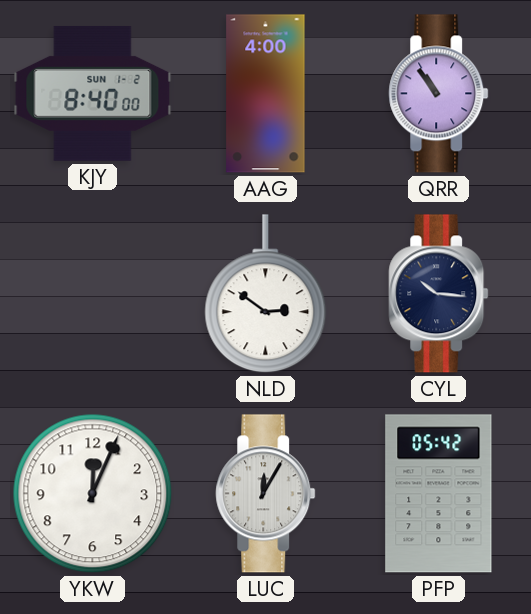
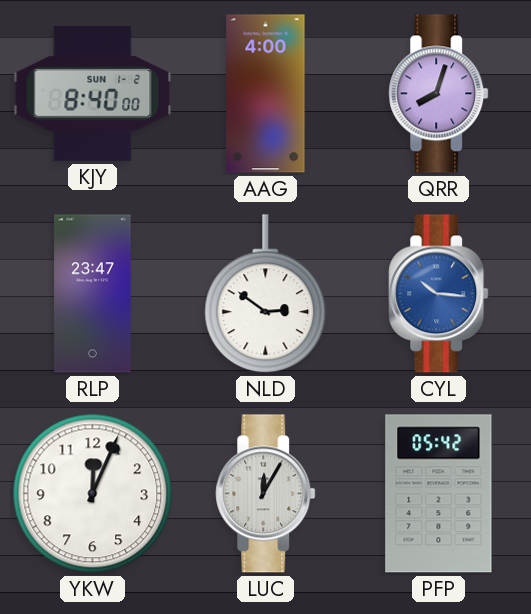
QRR: 10:54 -> 8:03
RLP: none -> 23:47
CYL dial: navy -> blue
